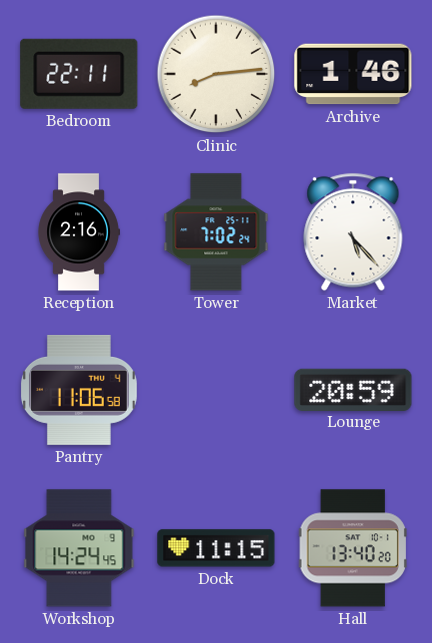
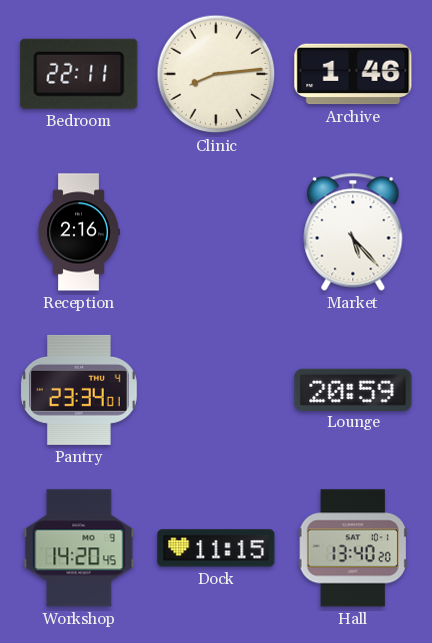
Tower: 7:02 -> none
Pantry: 11:06 -> 23:34
Workshop: 14:24 -> 14:20
